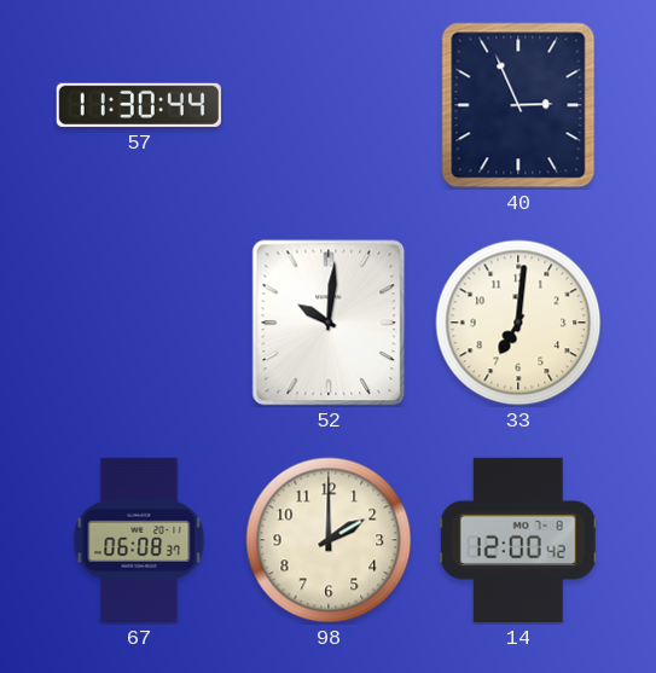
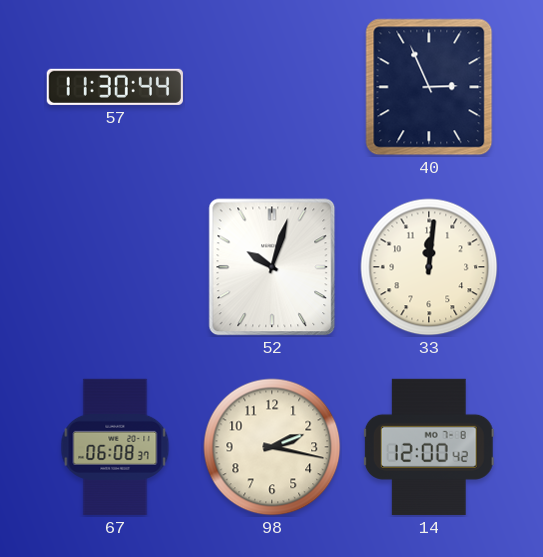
52: 10:01 -> 10:03
33: 7:01 -> 12:01
98: 2:00 -> 2:17
